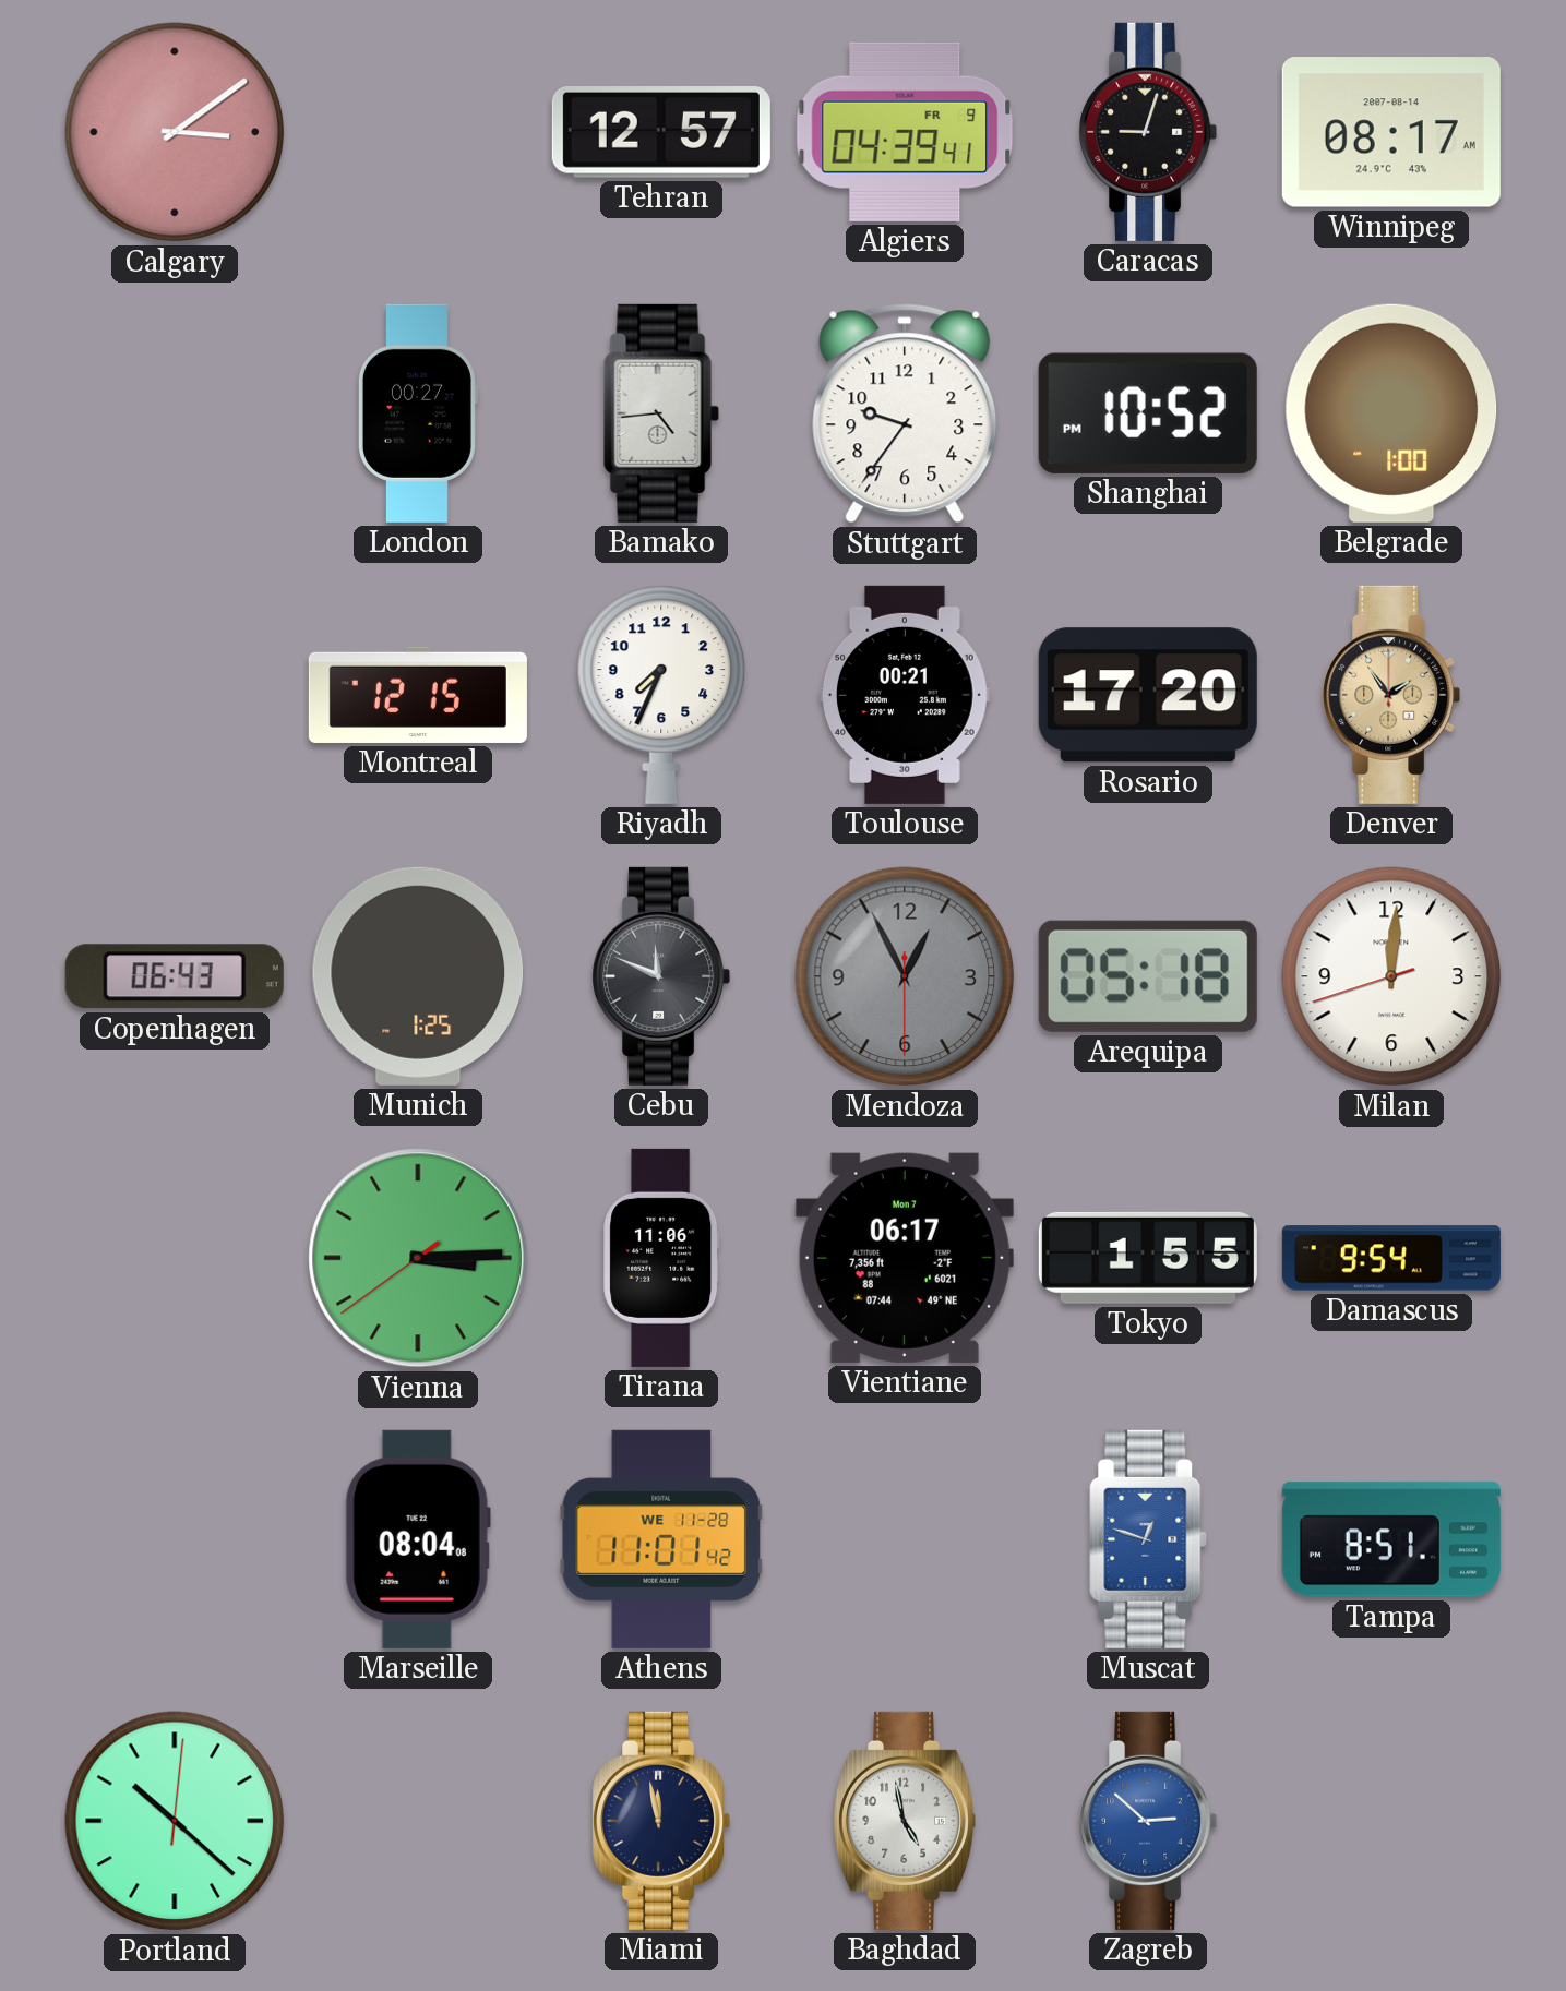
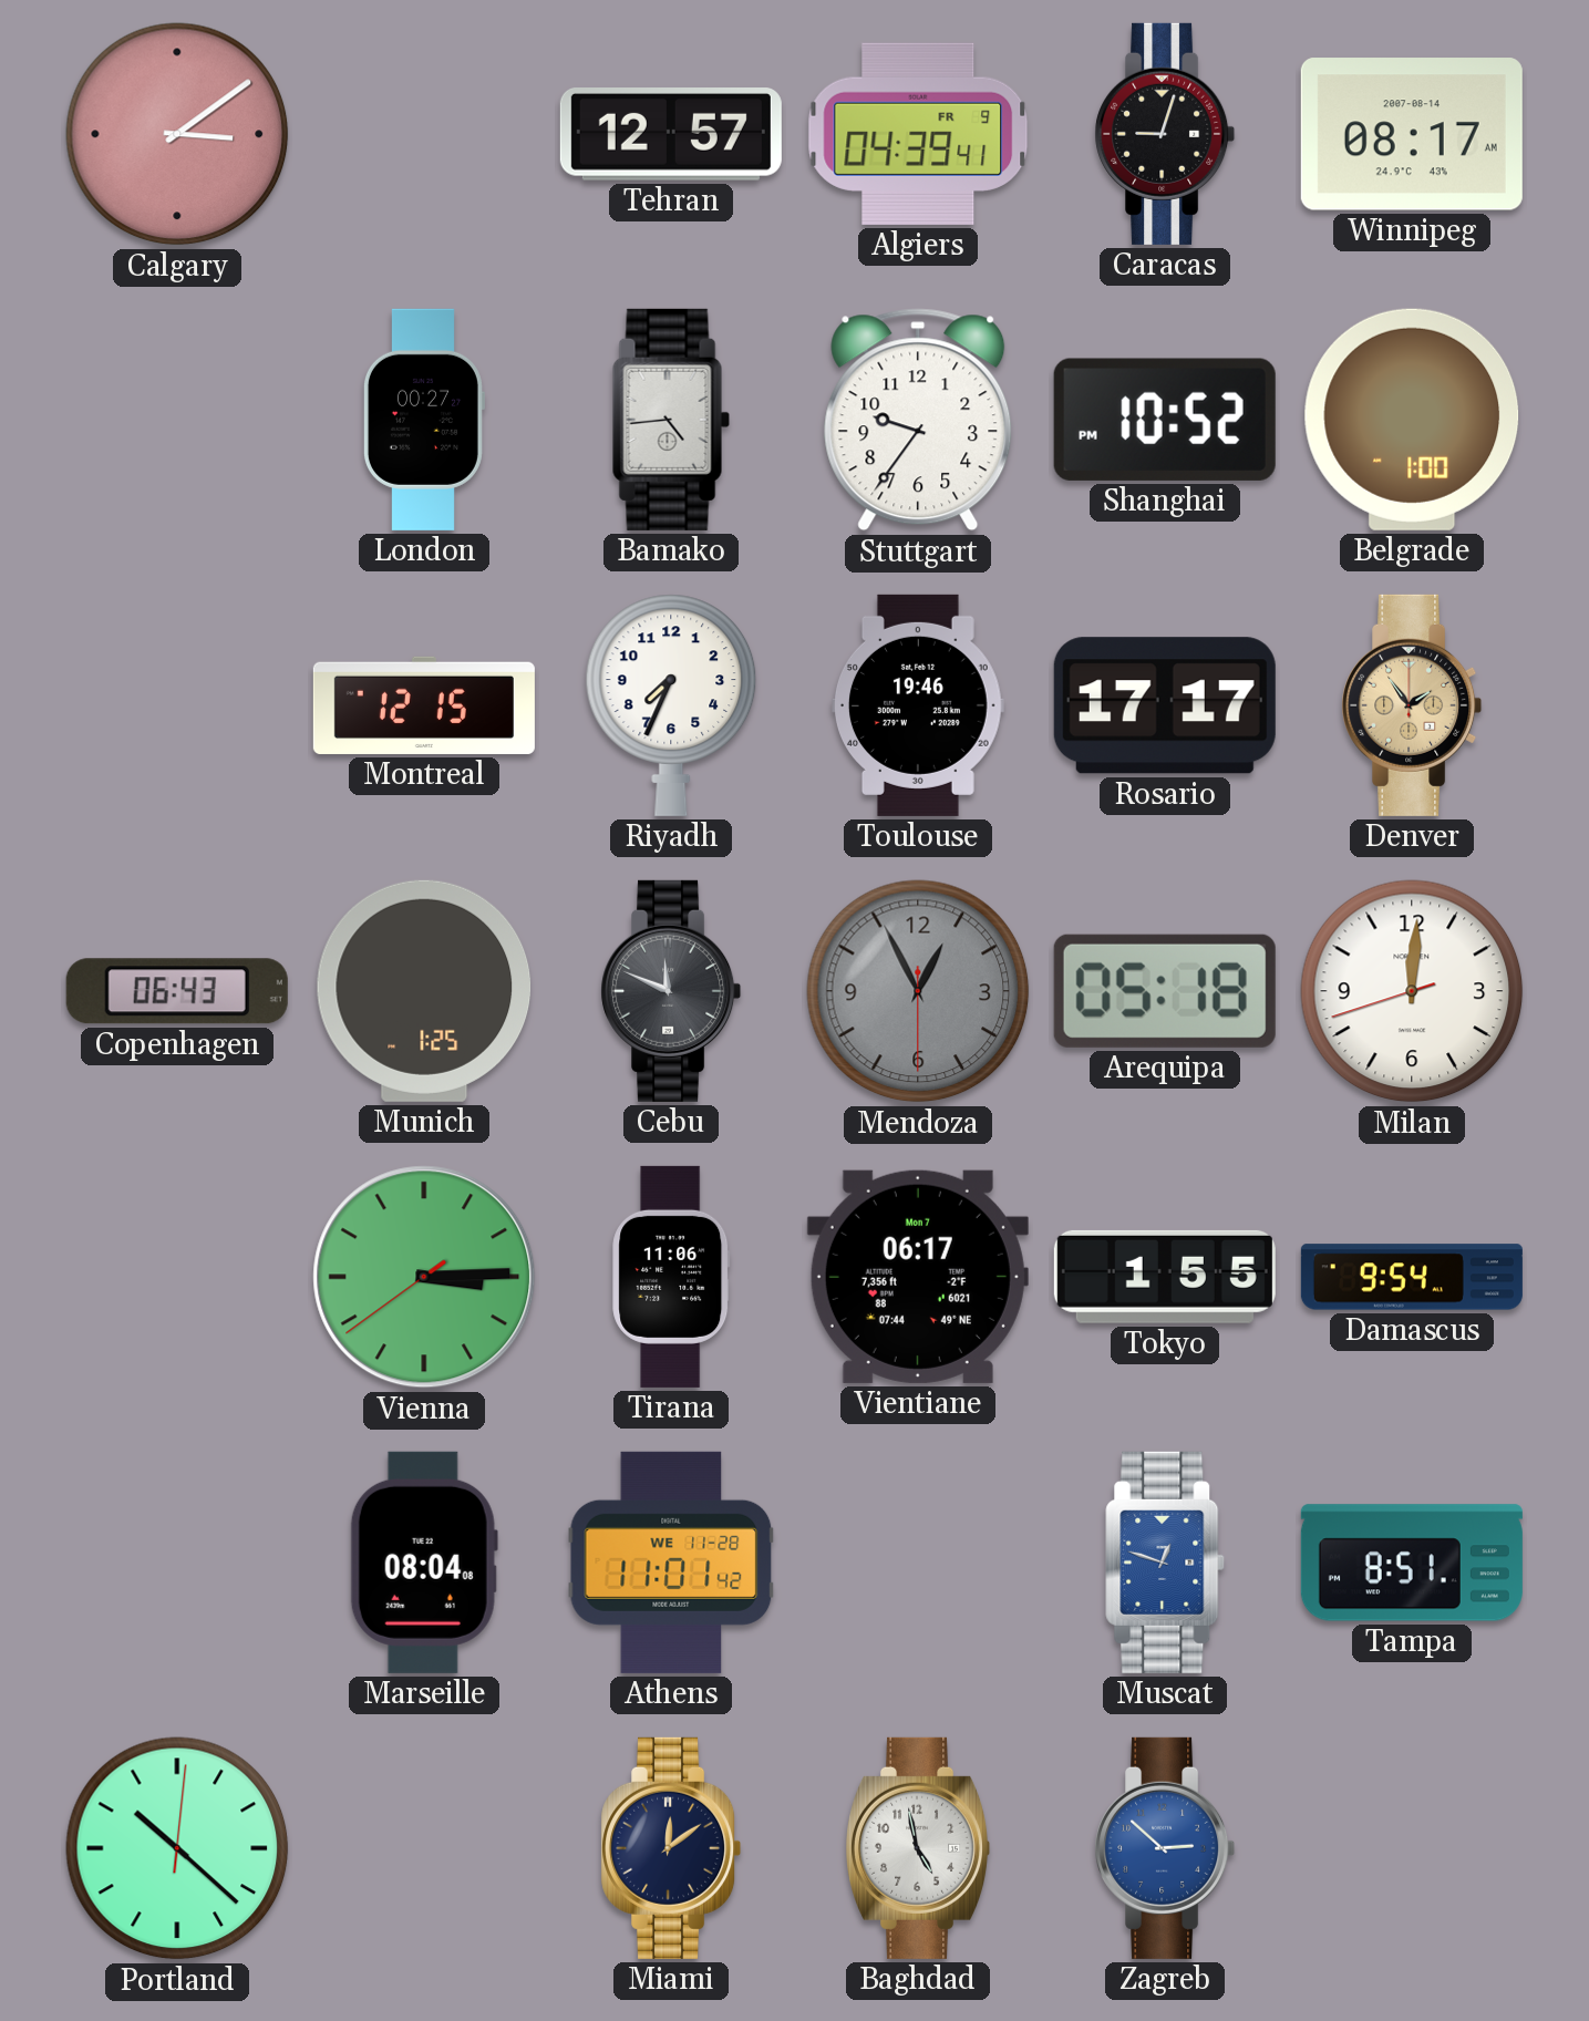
Toulouse: 00:21 -> 19:46
Rosario: 17:20 -> 17:17
Miami: 11:58 -> 12:09
